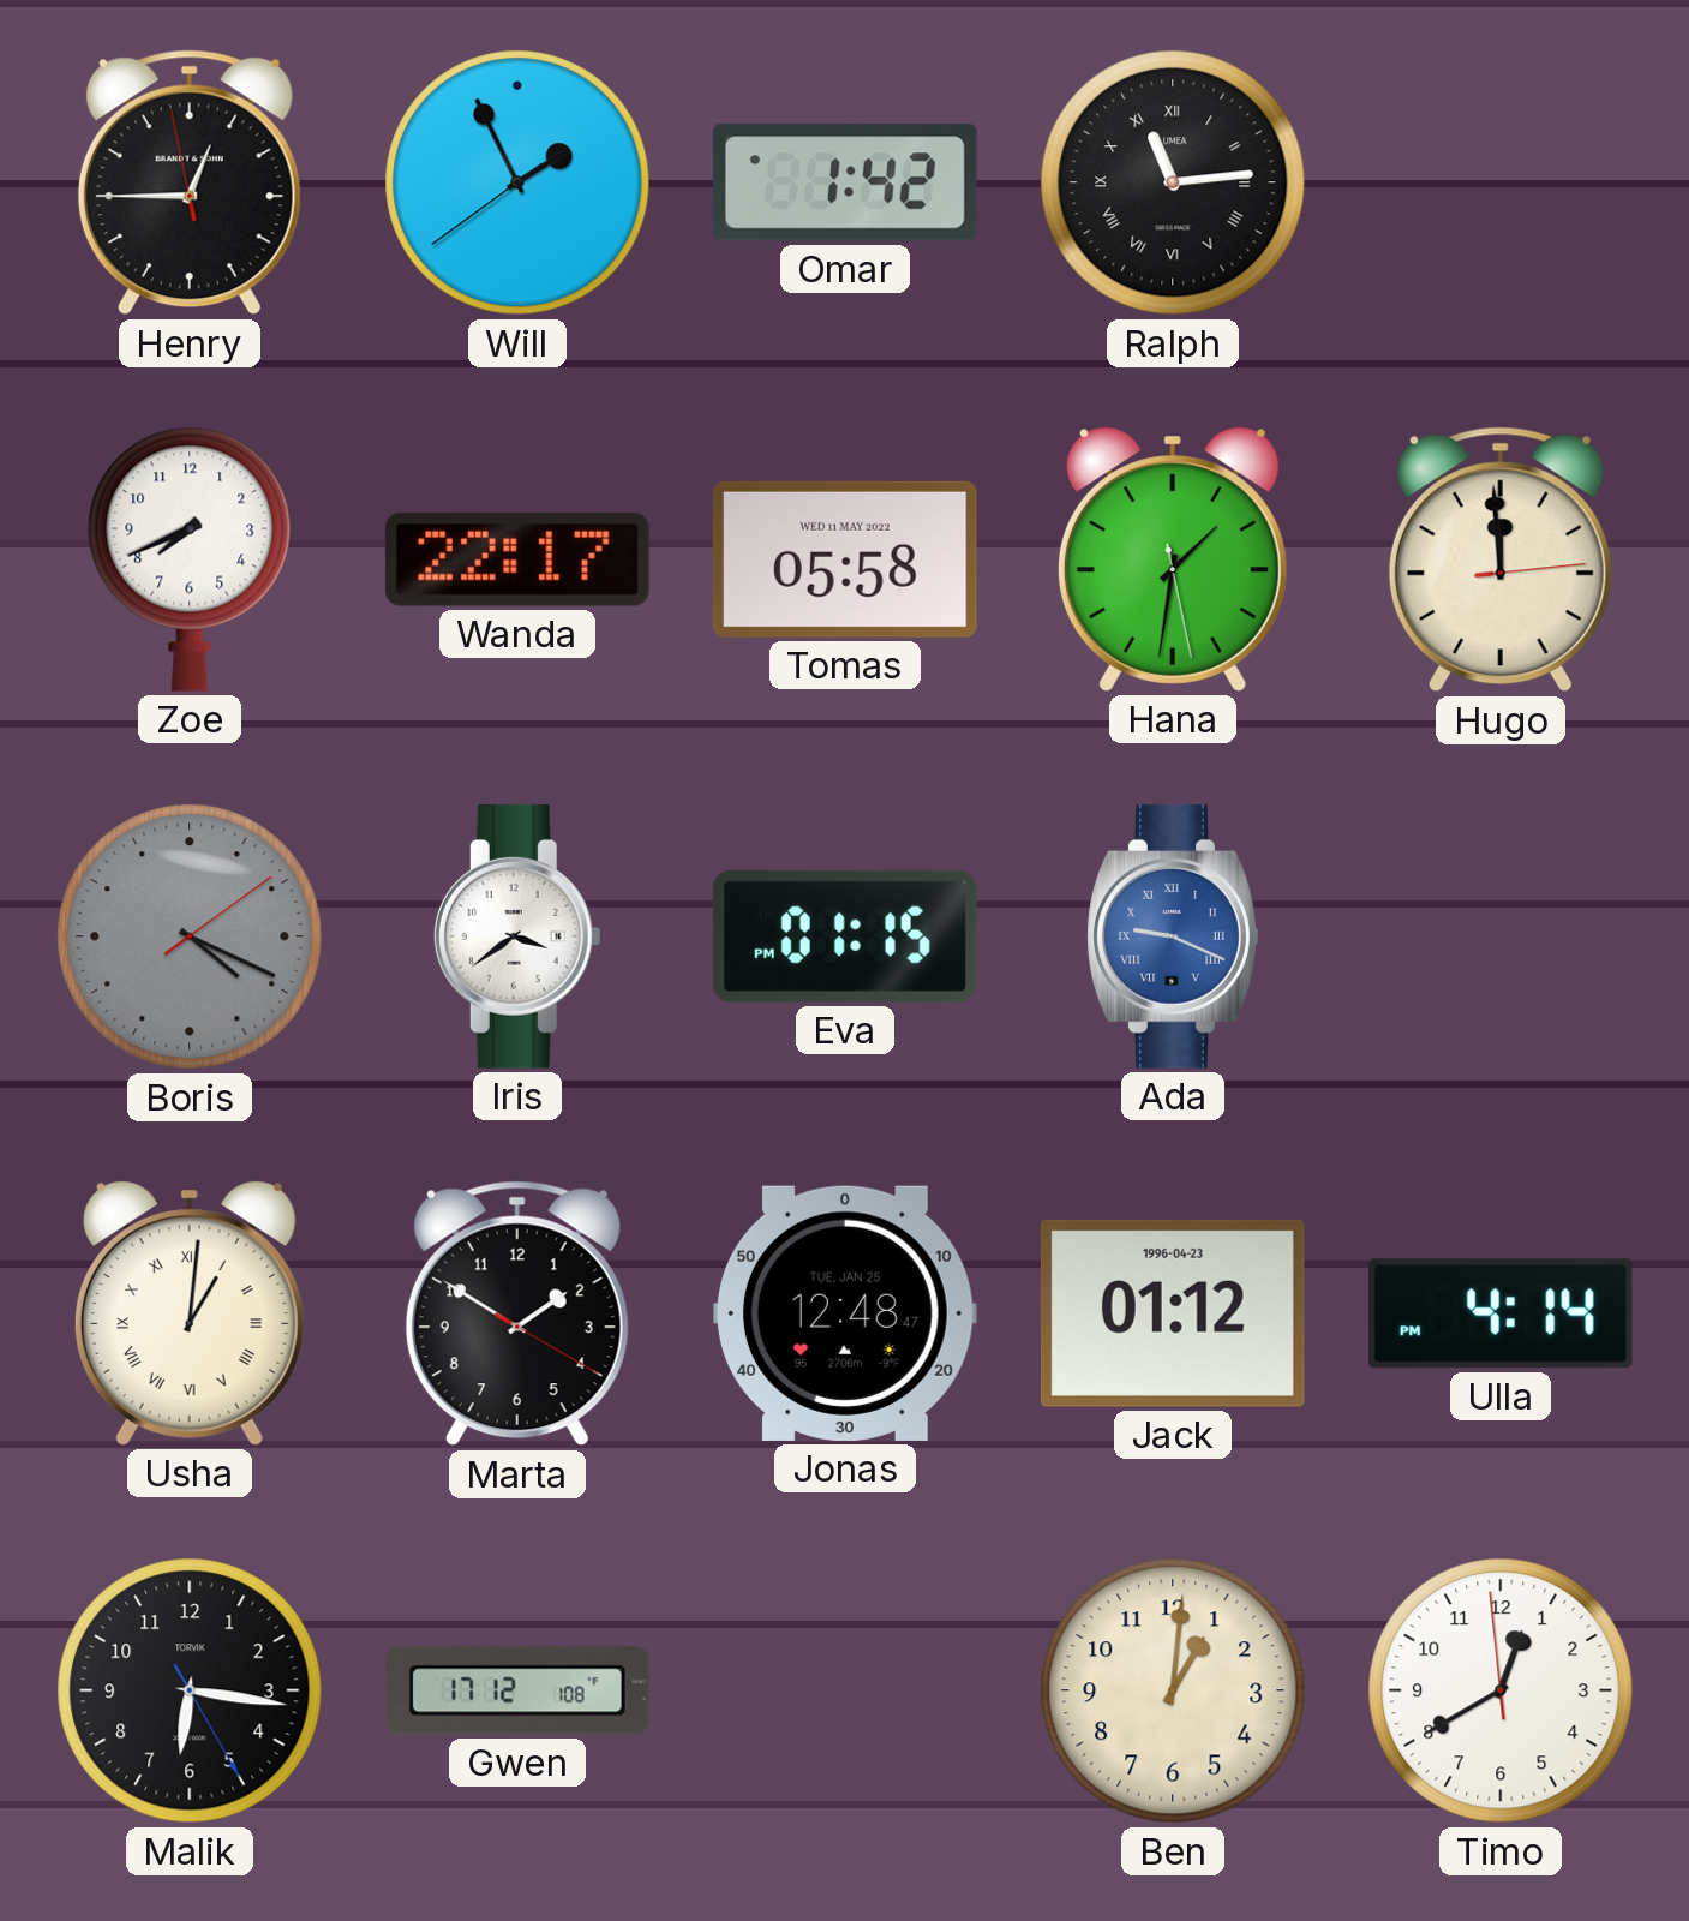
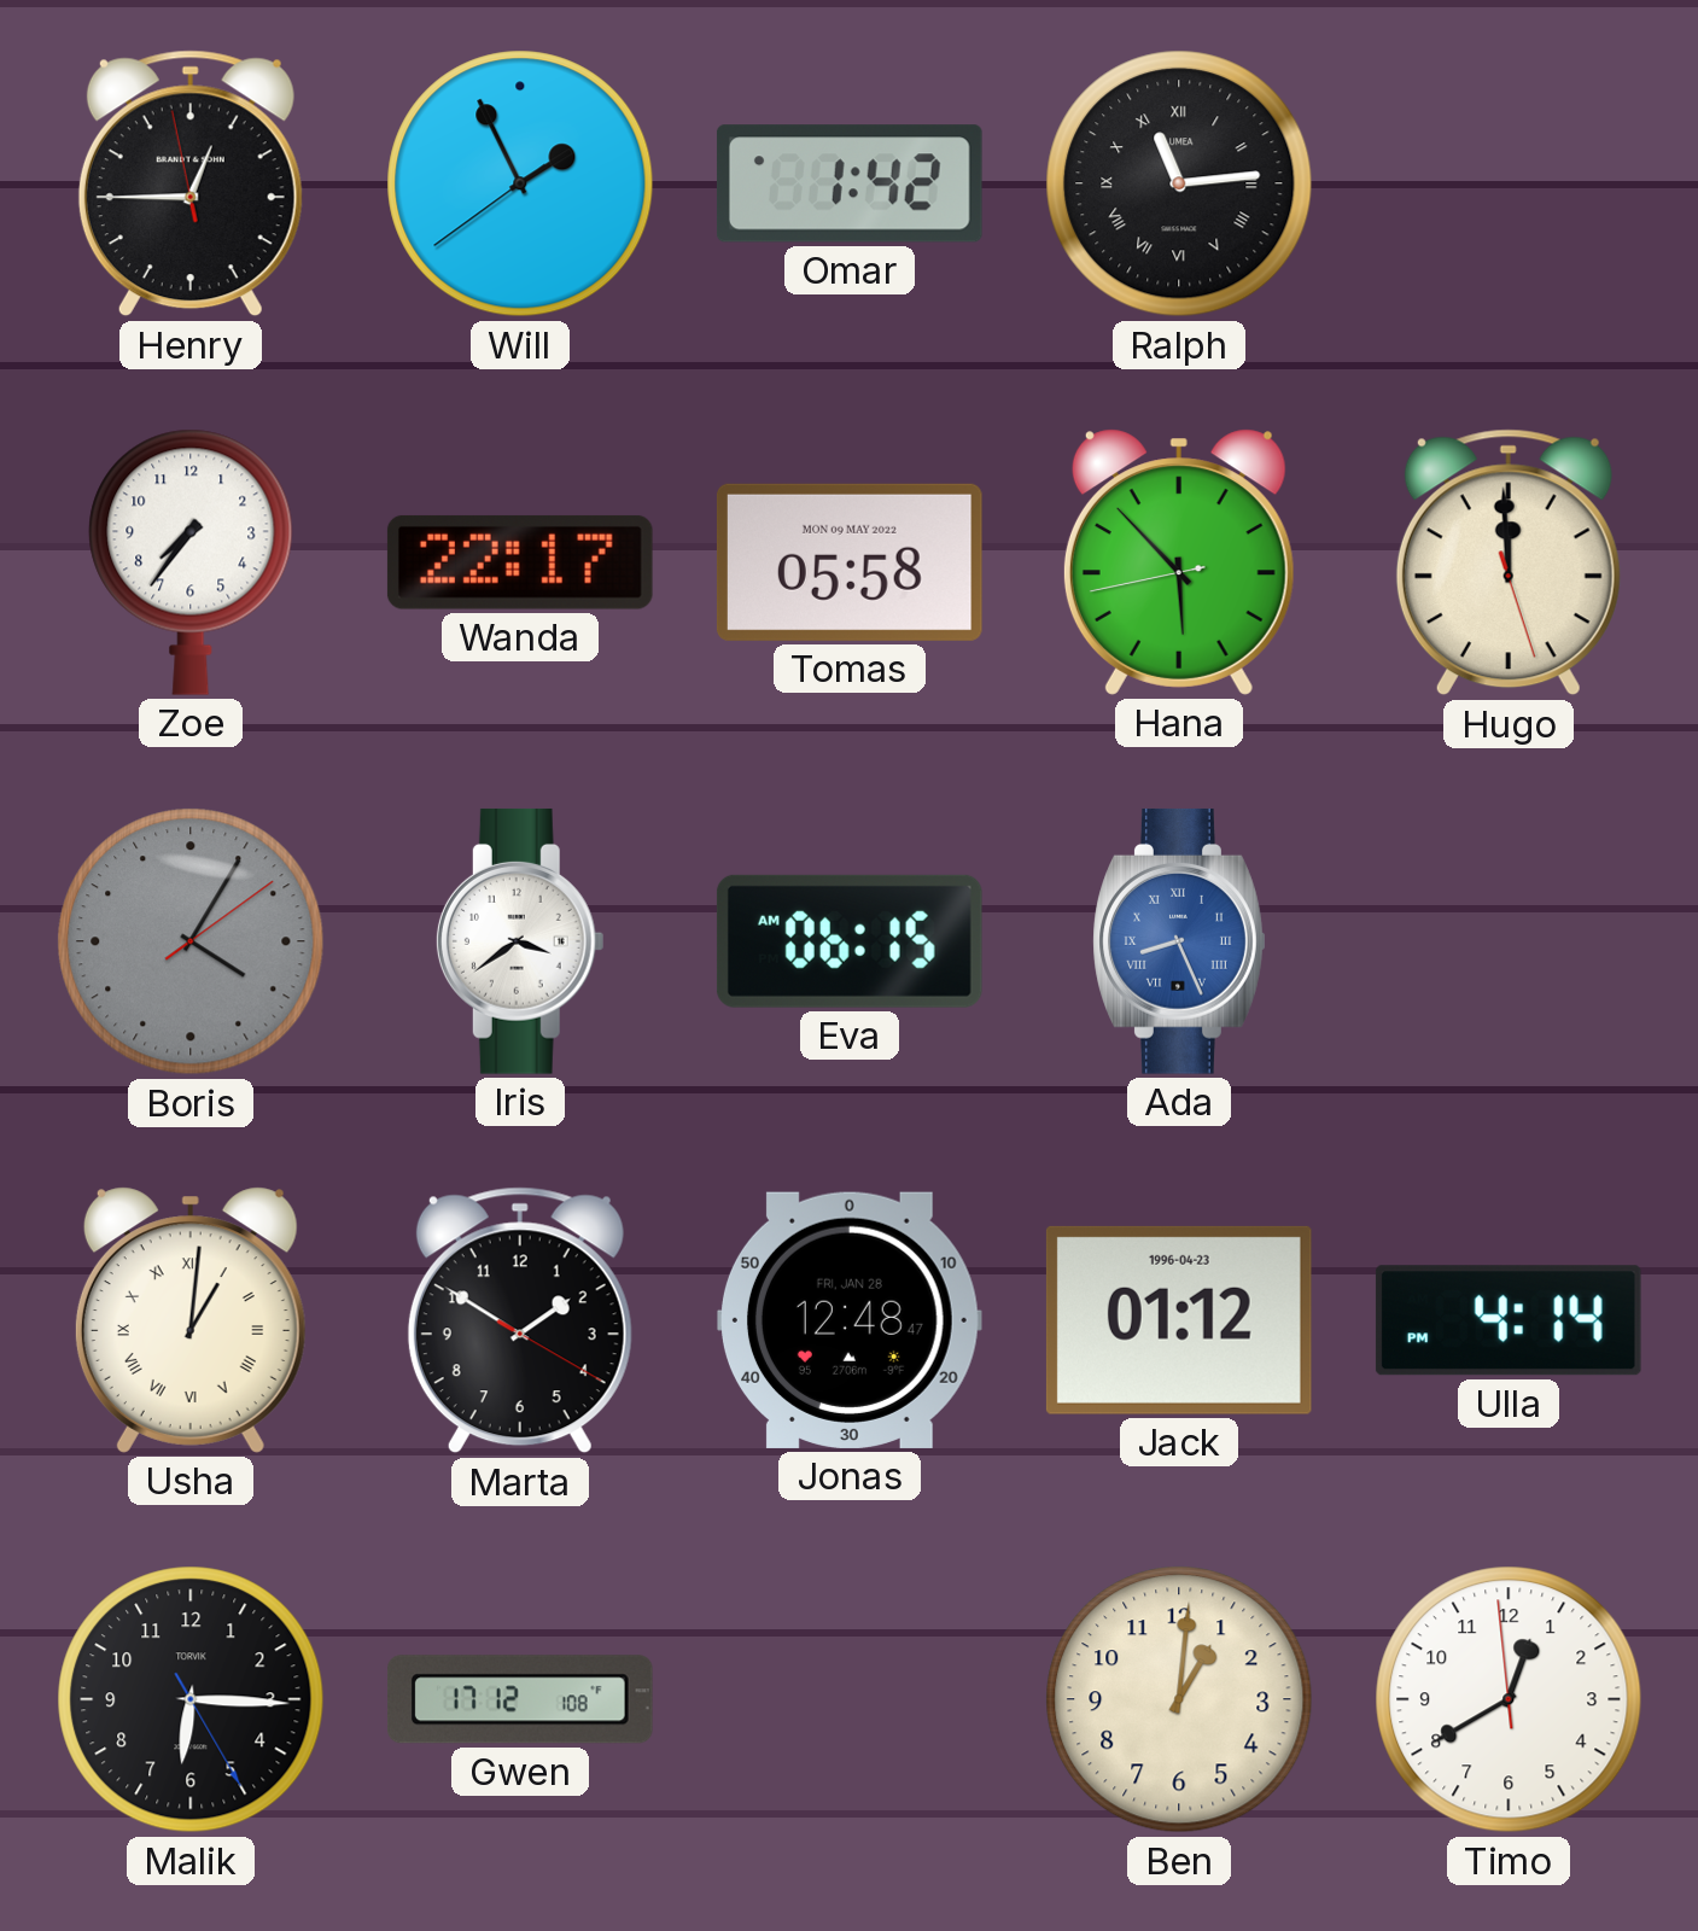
Zoe: 7:41 -> 7:36
Tomas date: WED 11 MAY 2022 -> MON 09 MAY 2022
Hana: 1:31 -> 5:52
Hugo: 11:59:14 -> 11:59:27
Boris: 4:19 -> 4:05
Eva: 01:15 -> 06:15
Ada: 9:19 -> 8:26
Jonas date: TUE, JAN 25 -> FRI, JAN 28
Malik: 6:16 -> 6:15
